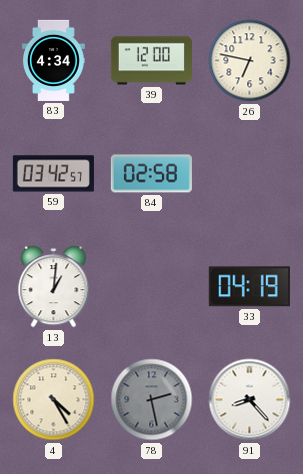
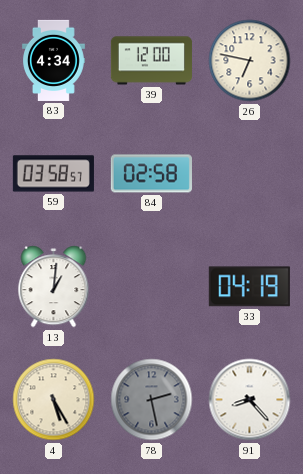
59: 03:42 -> 03:58
4: 4:25 -> 5:25
